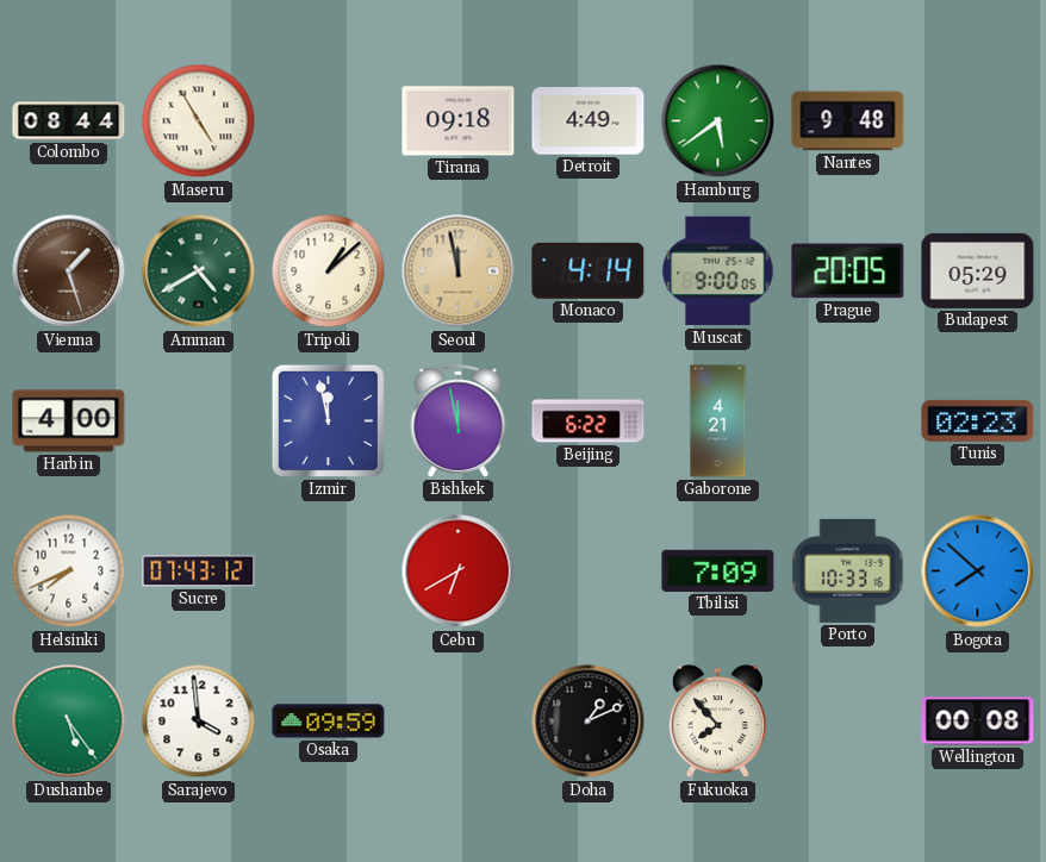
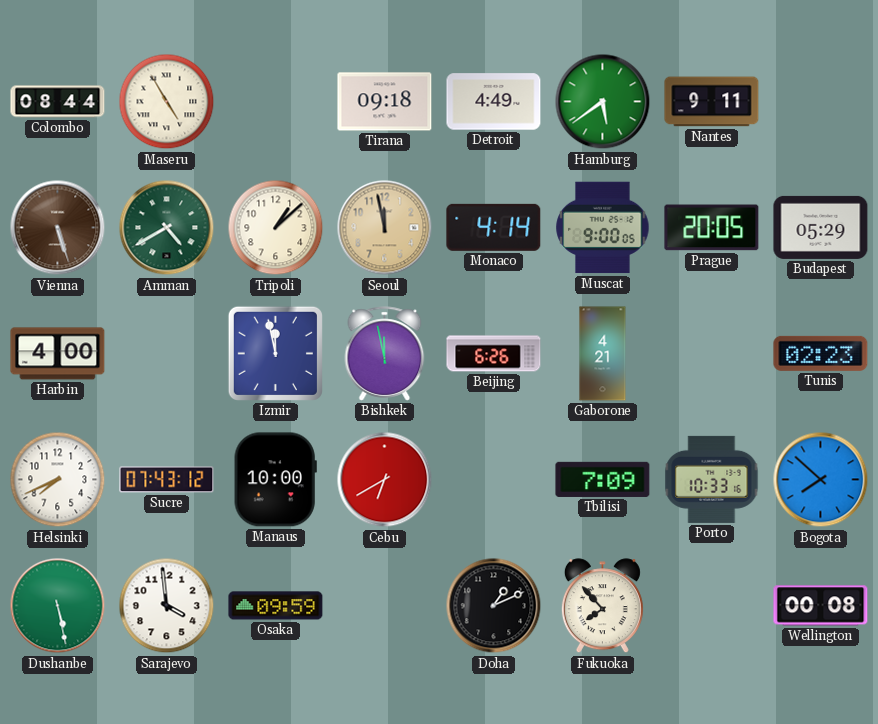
Nantes: 9:48 -> 9:11
Vienna: 1:27 -> 5:27
Beijing: 6:22 -> 6:26
Manaus: none -> 10:00
Dushanbe: 5:24 -> 5:28
